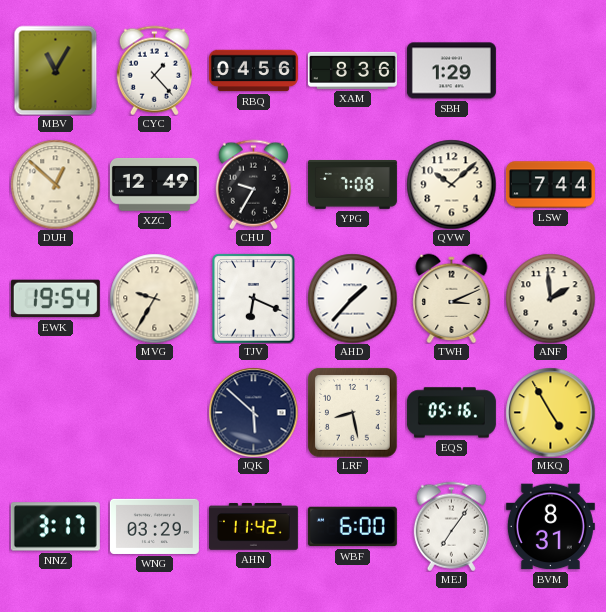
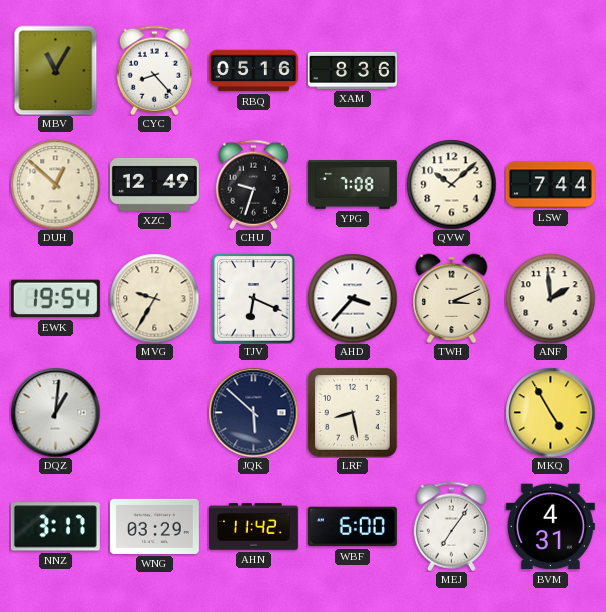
CYC: 1:23 -> 8:23
RBQ: 04:56 -> 05:16
SBH: 1:29 -> none
CHU: 9:35 -> 9:33
AHD: 1:37 -> 3:37
DQZ: none -> 1:01
EQS: 05:16 -> none
BVM: 8:31 -> 4:31
